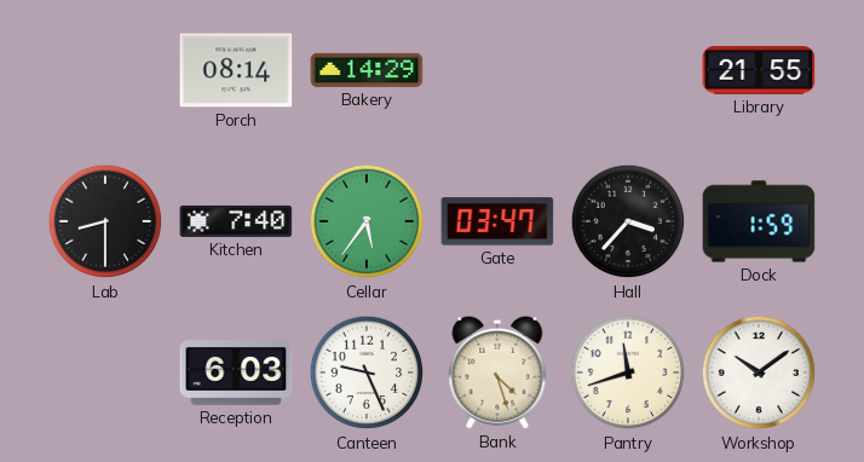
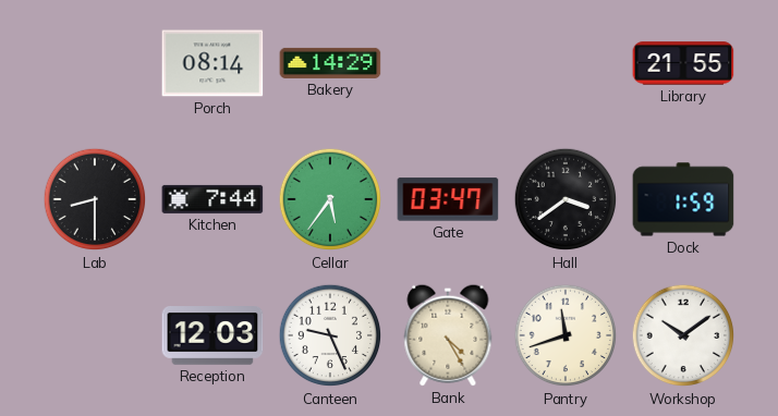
Kitchen: 7:40 -> 7:44
Hall: 3:37 -> 3:39
Reception: 6:03 -> 12:03
Bank: 4:27 -> 4:25
